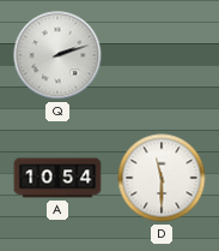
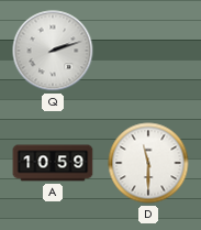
A: 10:54 -> 10:59
